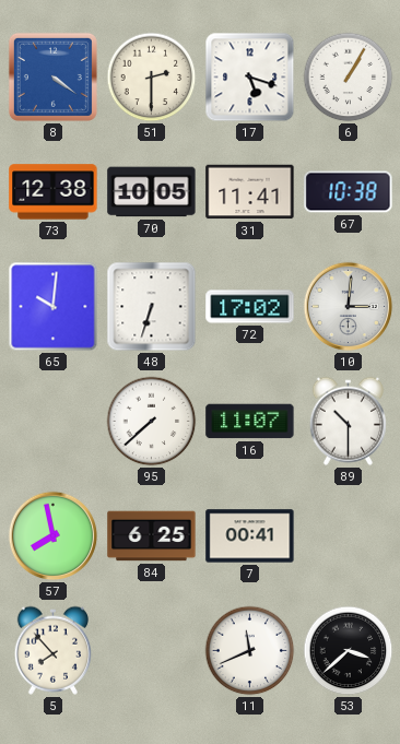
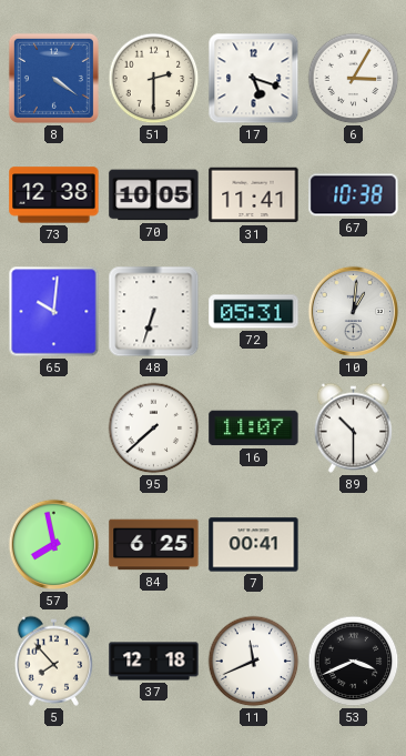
6: 1:05 -> 3:05
72: 17:02 -> 05:31
10: 3:01 -> 1:01
37: none -> 12:18
53: 3:38 -> 3:41
